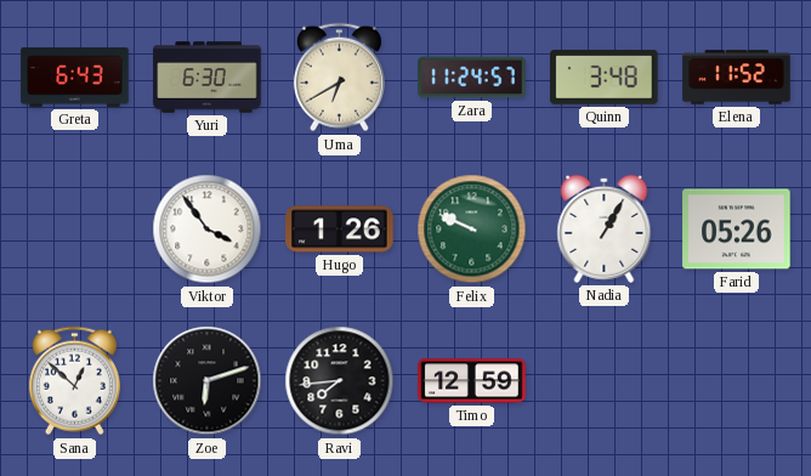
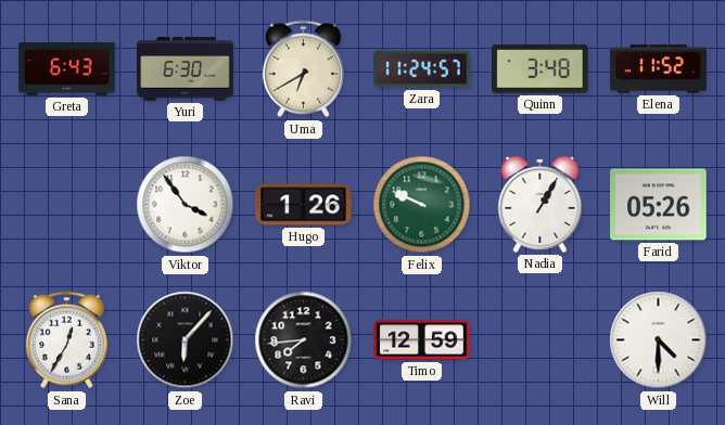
Sana: 12:52 -> 12:35
Zoe: 6:12 -> 6:07
Will: none -> 4:30
